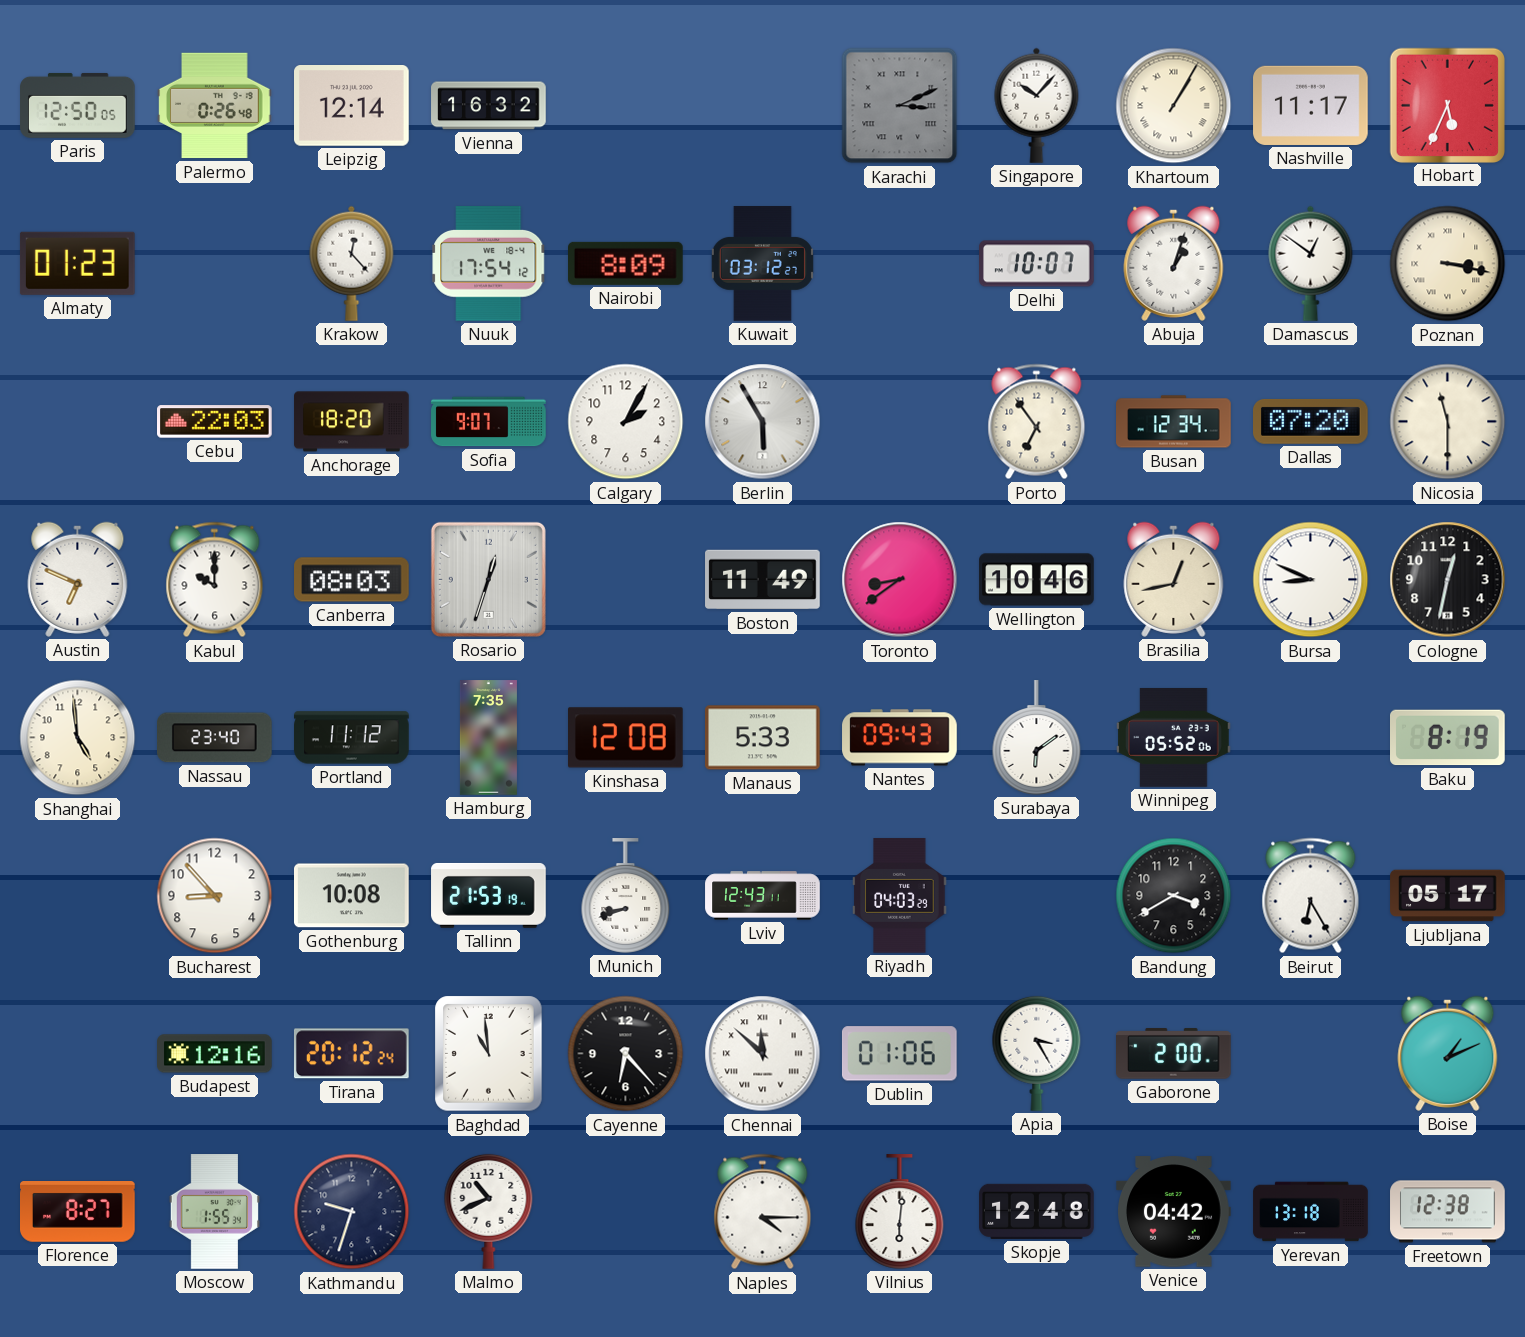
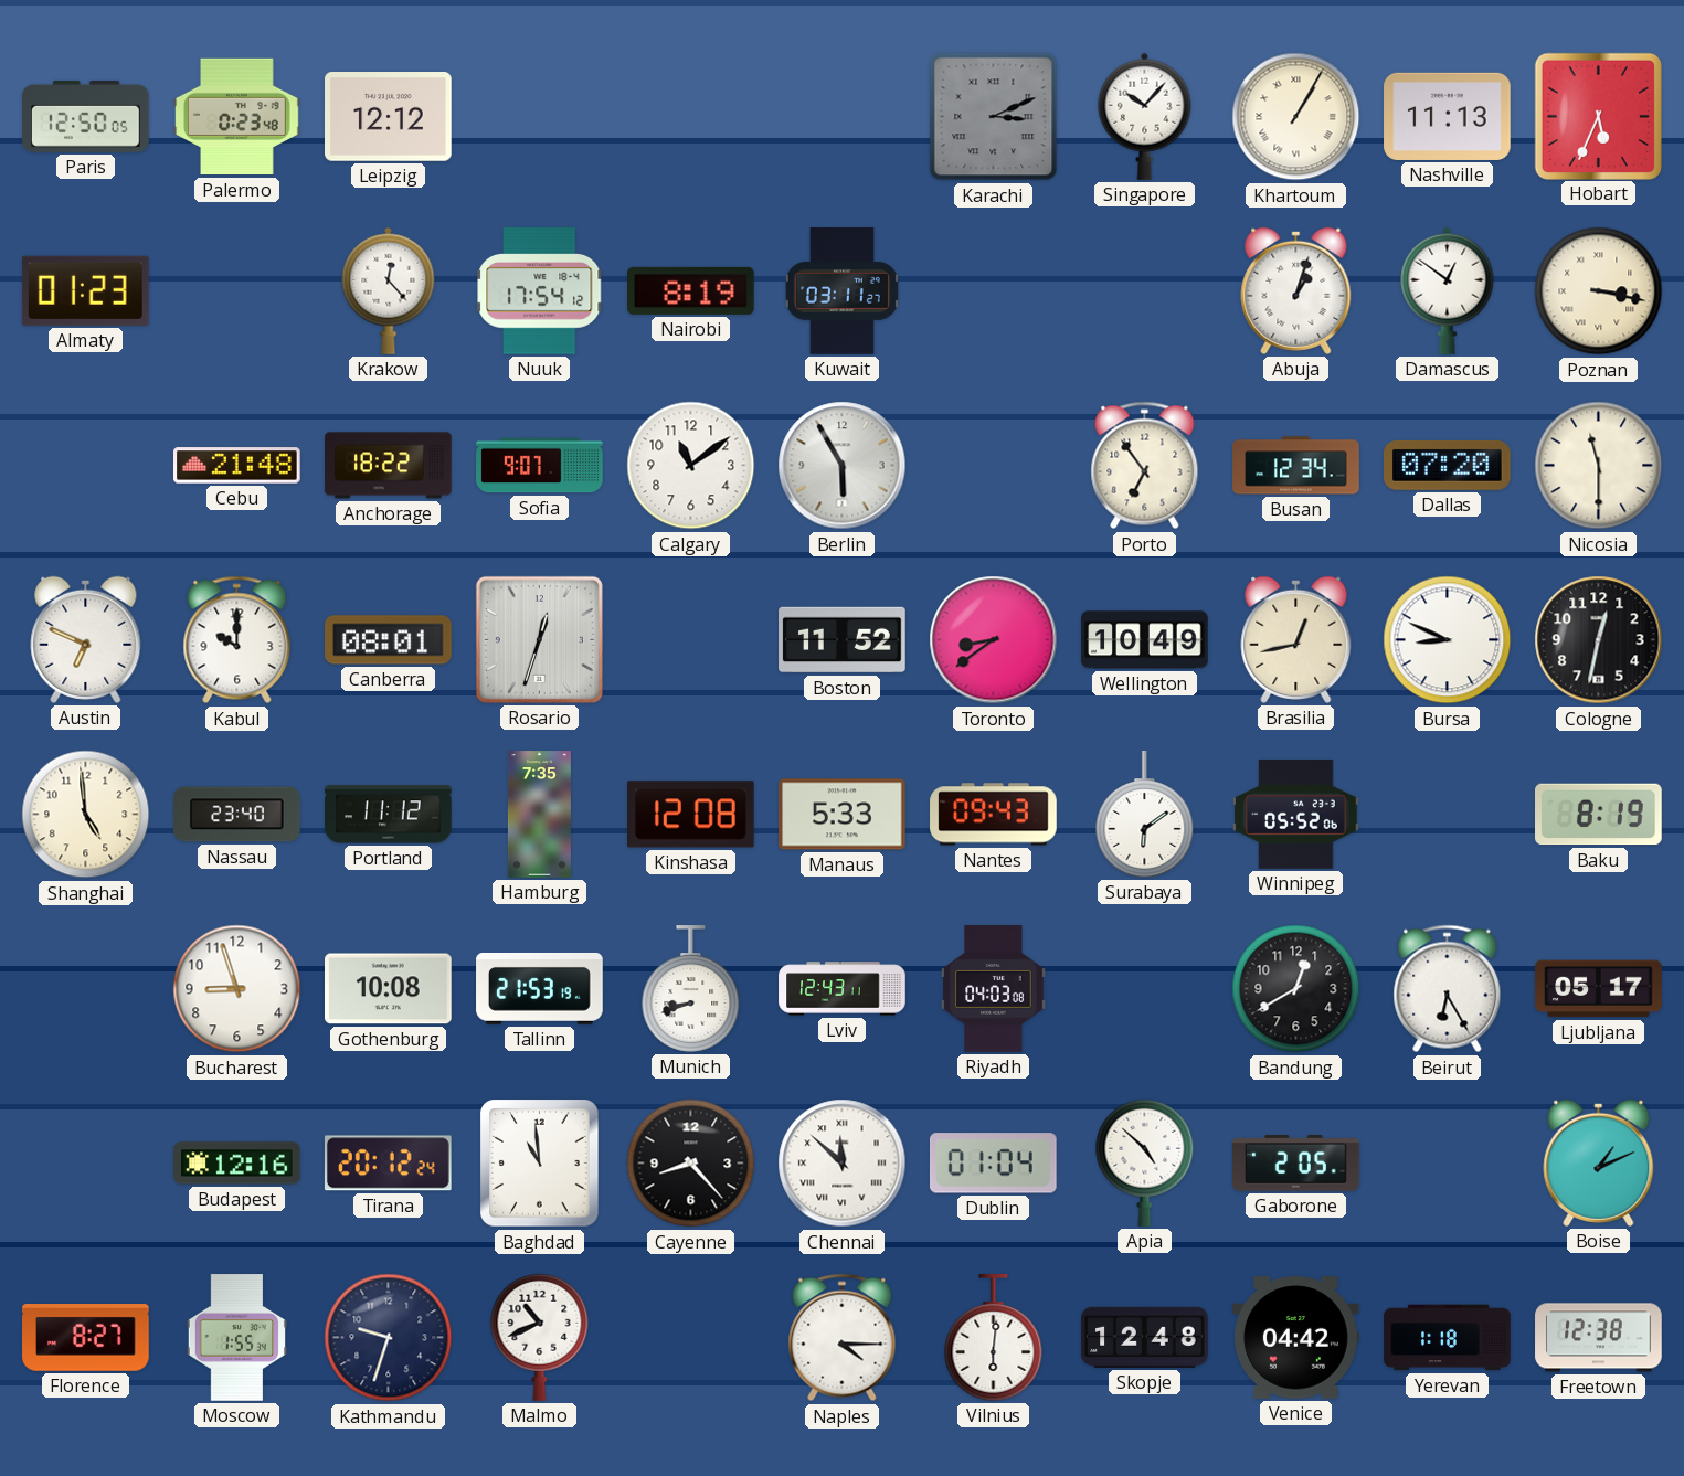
Palermo: 0:26 -> 0:23
Leipzig: 12:14 -> 12:12
Vienna: 16:32 -> none
Nashville: 11:17 -> 11:13
Nairobi: 8:09 -> 8:19
Kuwait: 03:12 -> 03:11
Delhi: 10:07 -> none
Cebu: 22:03 -> 21:48
Anchorage: 18:20 -> 18:22
Calgary: 2:05 -> 11:09
Canberra: 08:03 -> 08:01
Boston: 11:49 -> 11:52
Wellington: 10:46 -> 10:49
Bucharest: 8:53 -> 8:57
Riyadh: 04:03:29 -> 04:03:08
Bandung: 3:40 -> 12:40
Cayenne: 6:23 -> 8:23
Dublin: 01:06 -> 01:04
Apia: 3:25 -> 4:52
Gaborone: 2:00 -> 2:05
Yerevan: 13:18 -> 1:18
